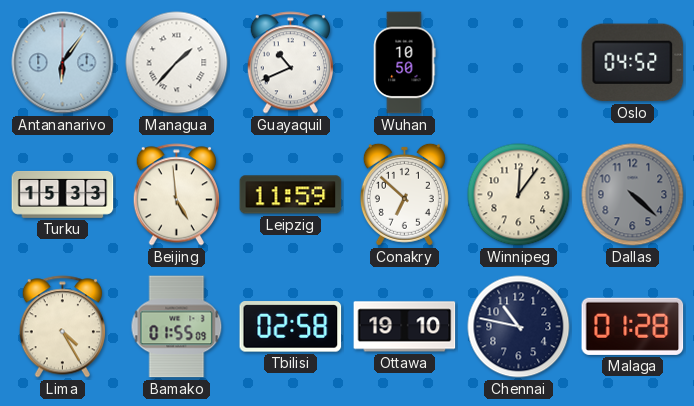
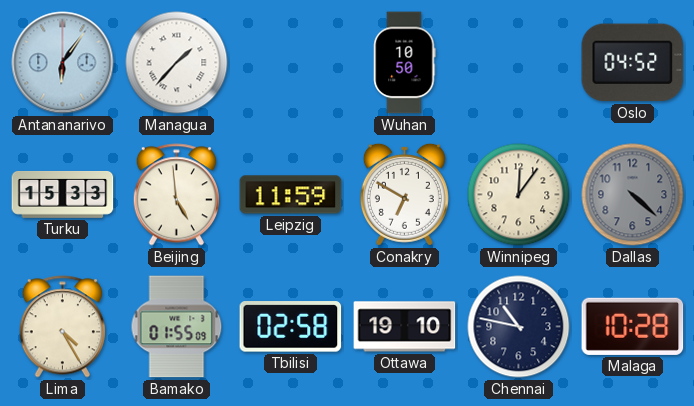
Guayaquil: 10:41 -> none
Conakry: 6:52 -> 6:50
Malaga: 01:28 -> 10:28
